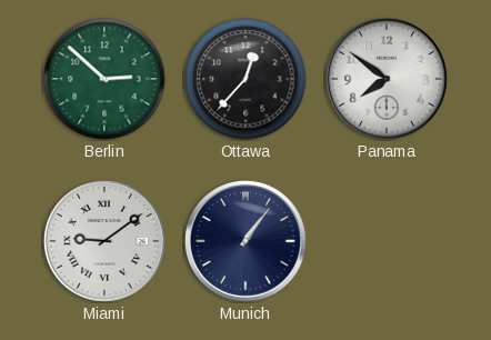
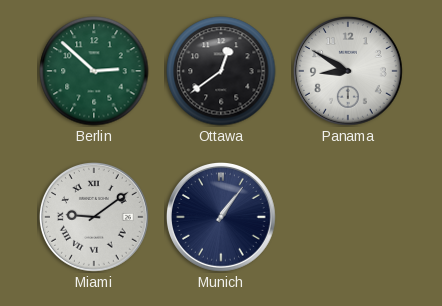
Ottawa: 12:37 -> 12:39
Panama: 7:51 -> 8:50
